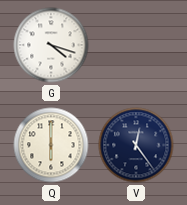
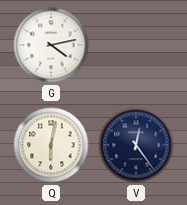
G: 4:18 -> 4:13
Q: 6:00 -> 6:02
